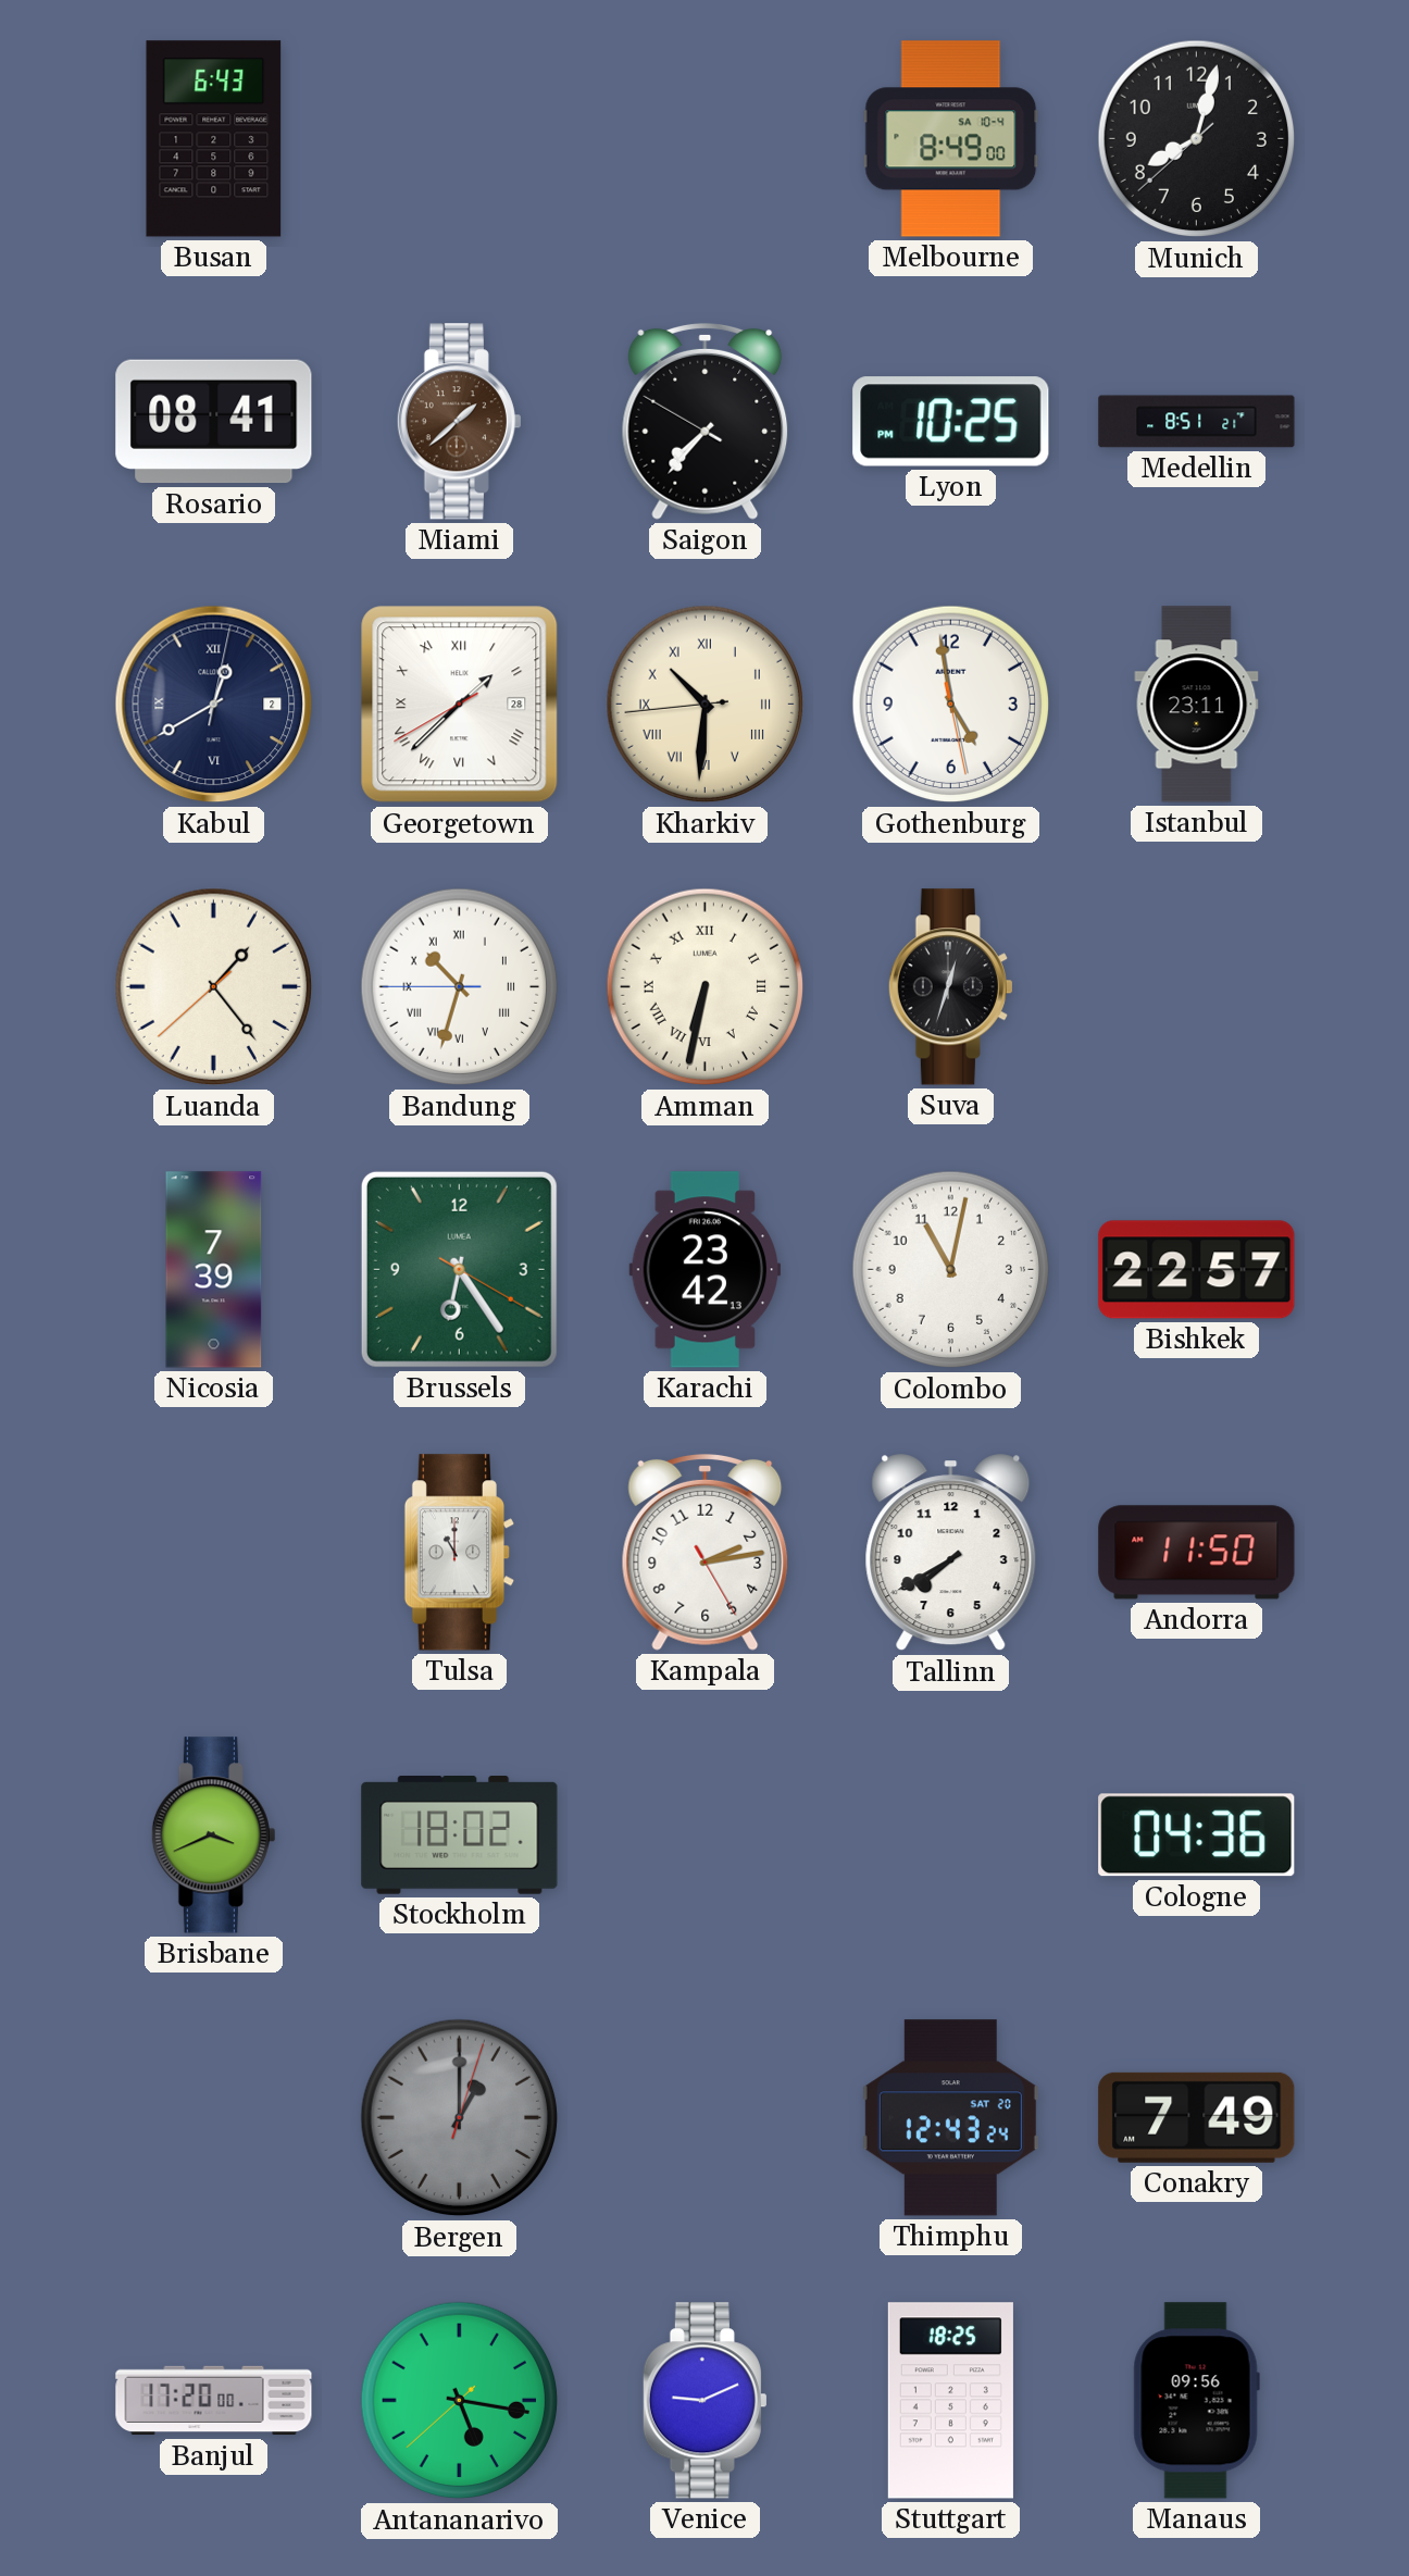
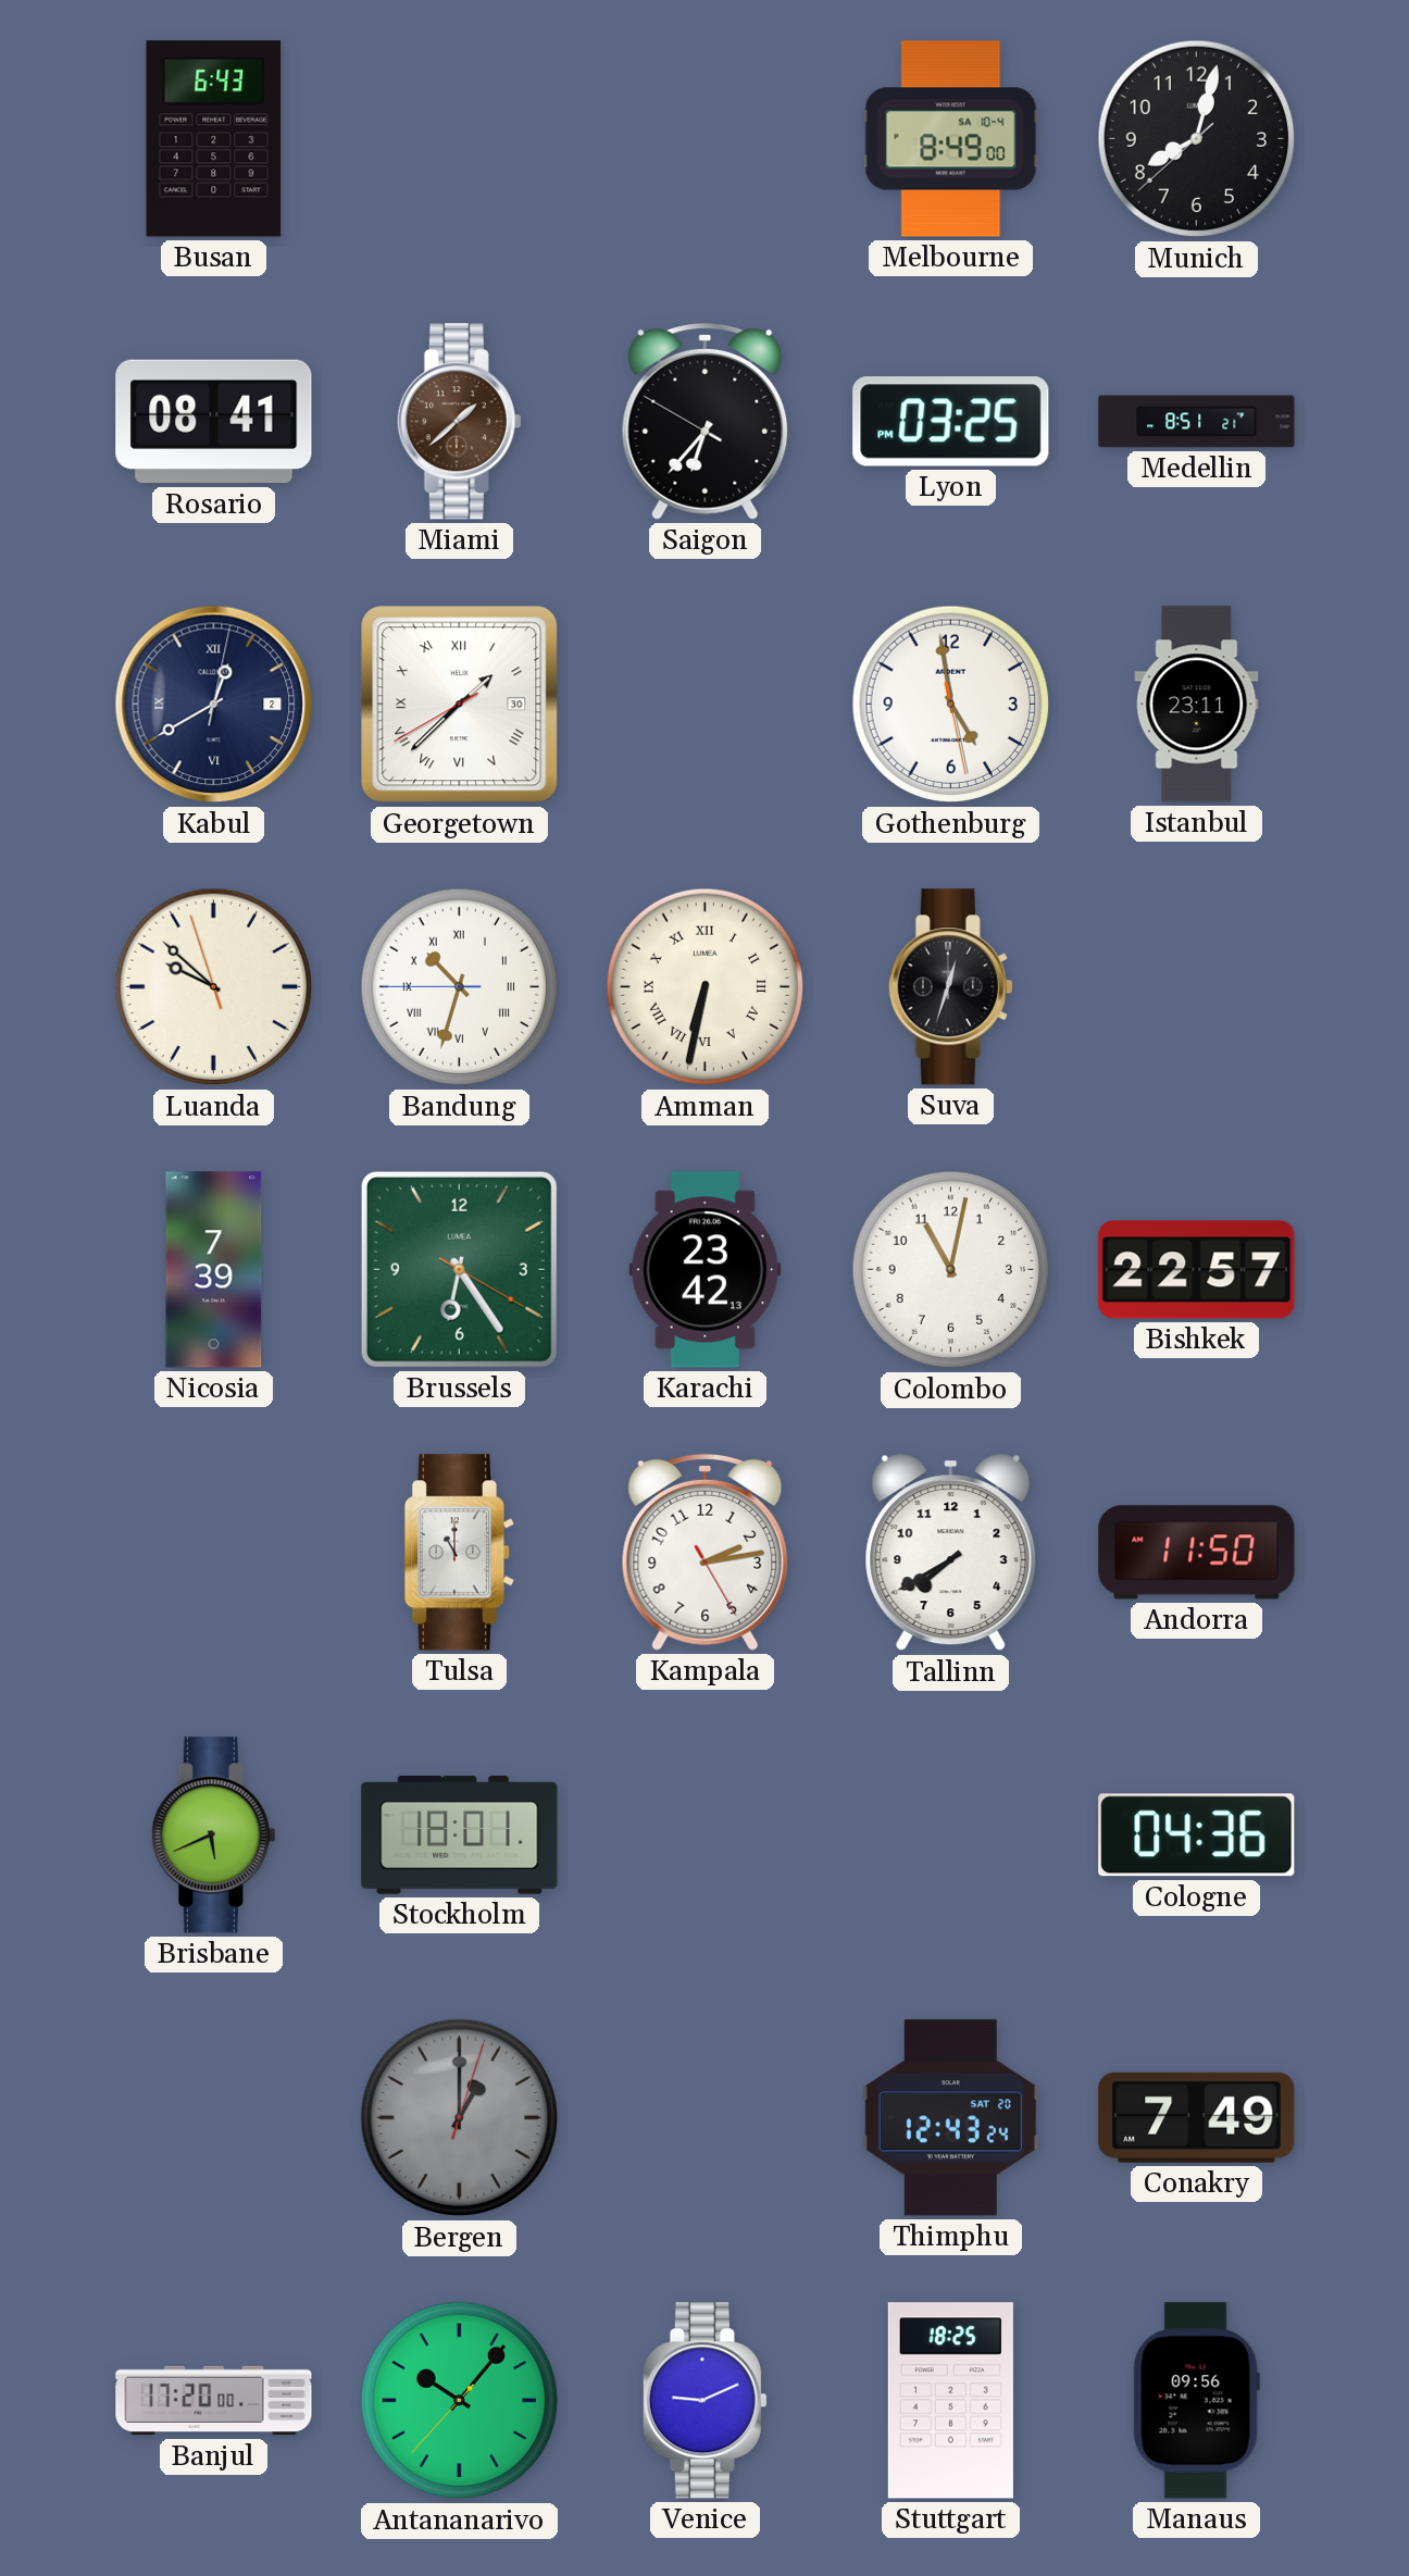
Saigon: 7:36 -> 6:36
Lyon: 10:25 -> 03:25
Georgetown date: 28 -> 30
Kharkiv: 10:30 -> none
Luanda: 1:23 -> 9:51
Brisbane: 3:41 -> 5:41
Stockholm: 18:02 -> 18:01
Antananarivo: 5:16 -> 10:06
